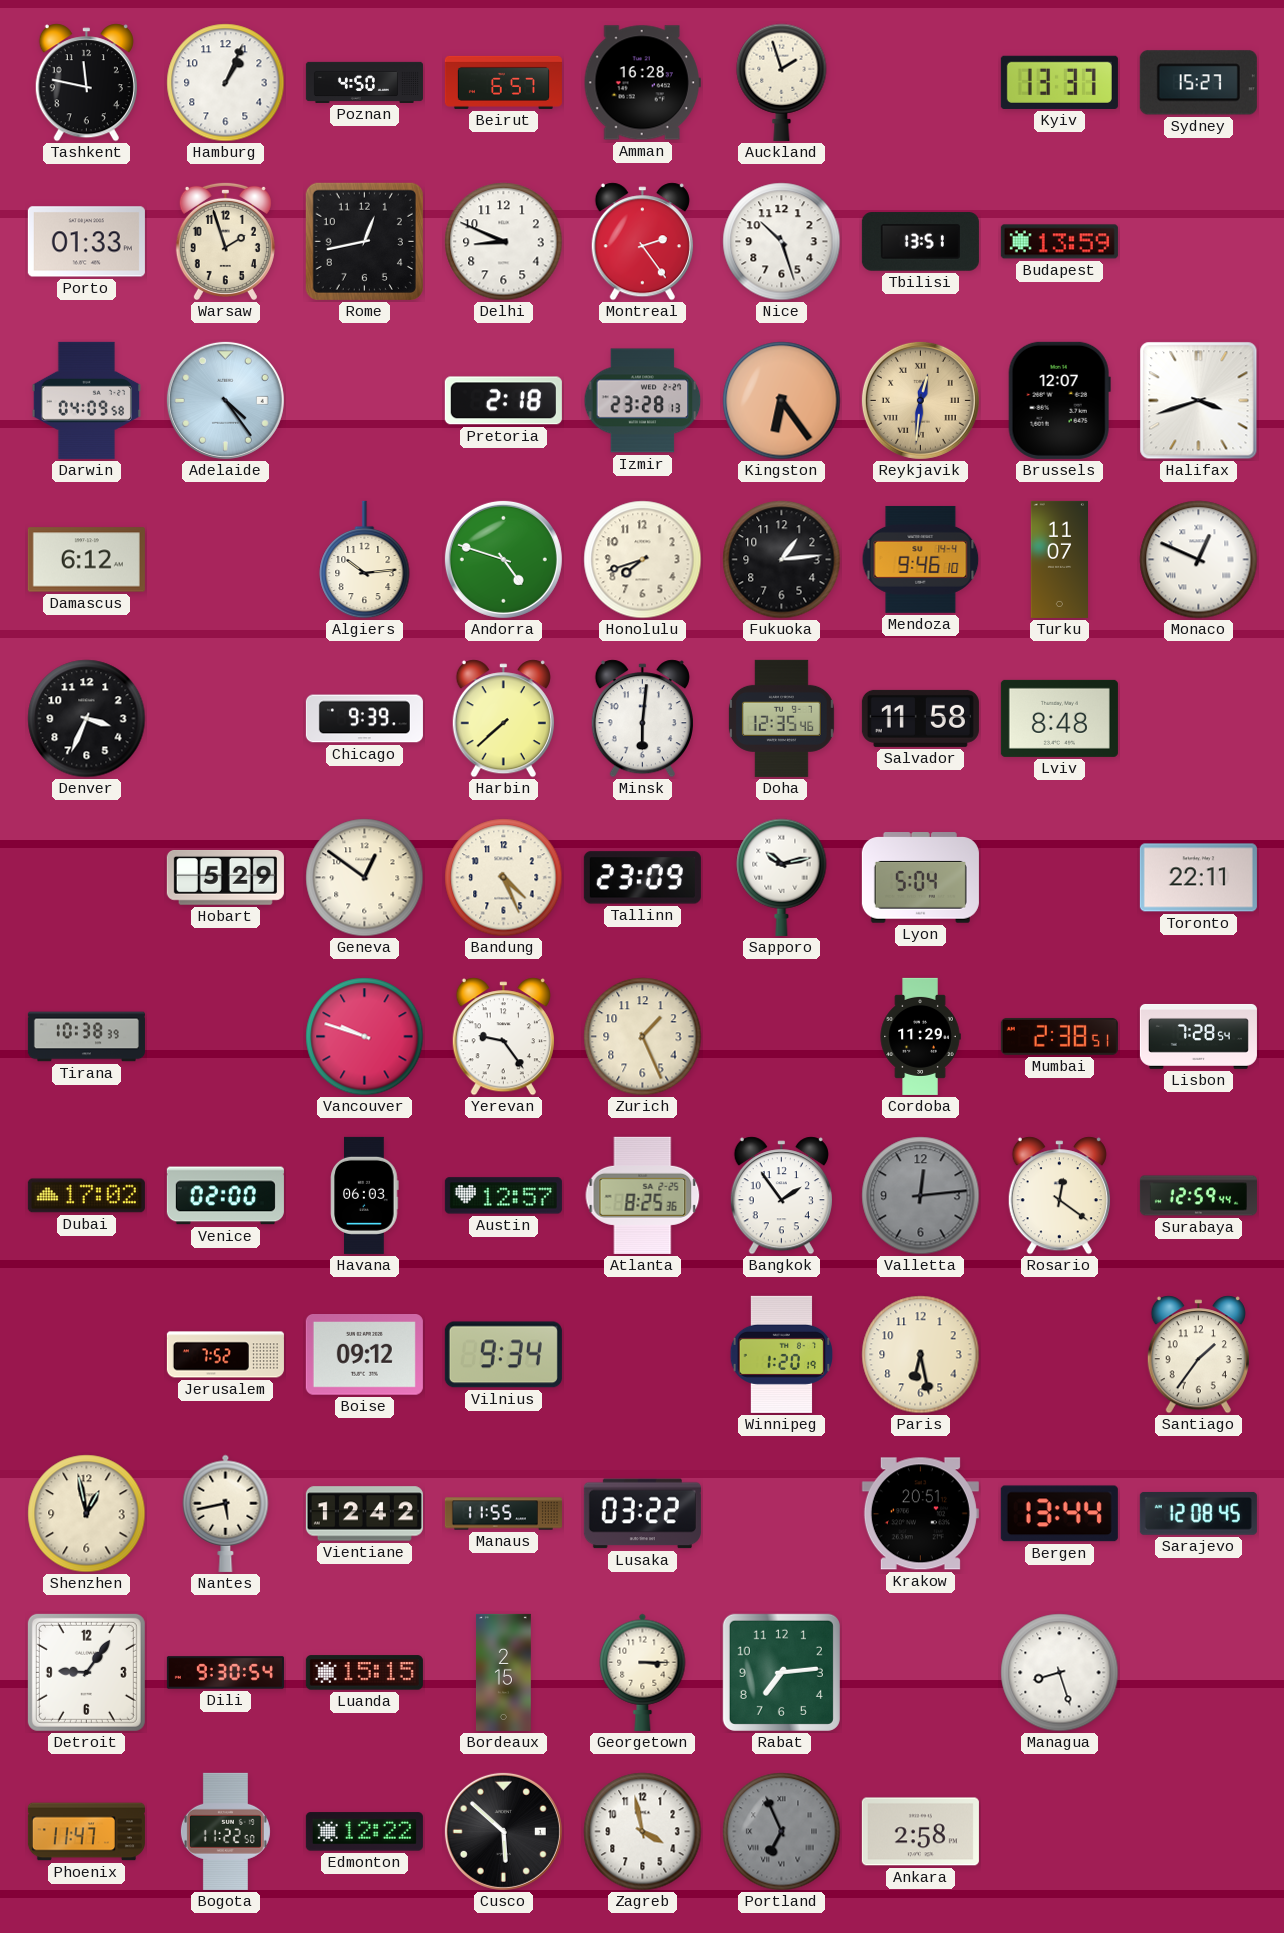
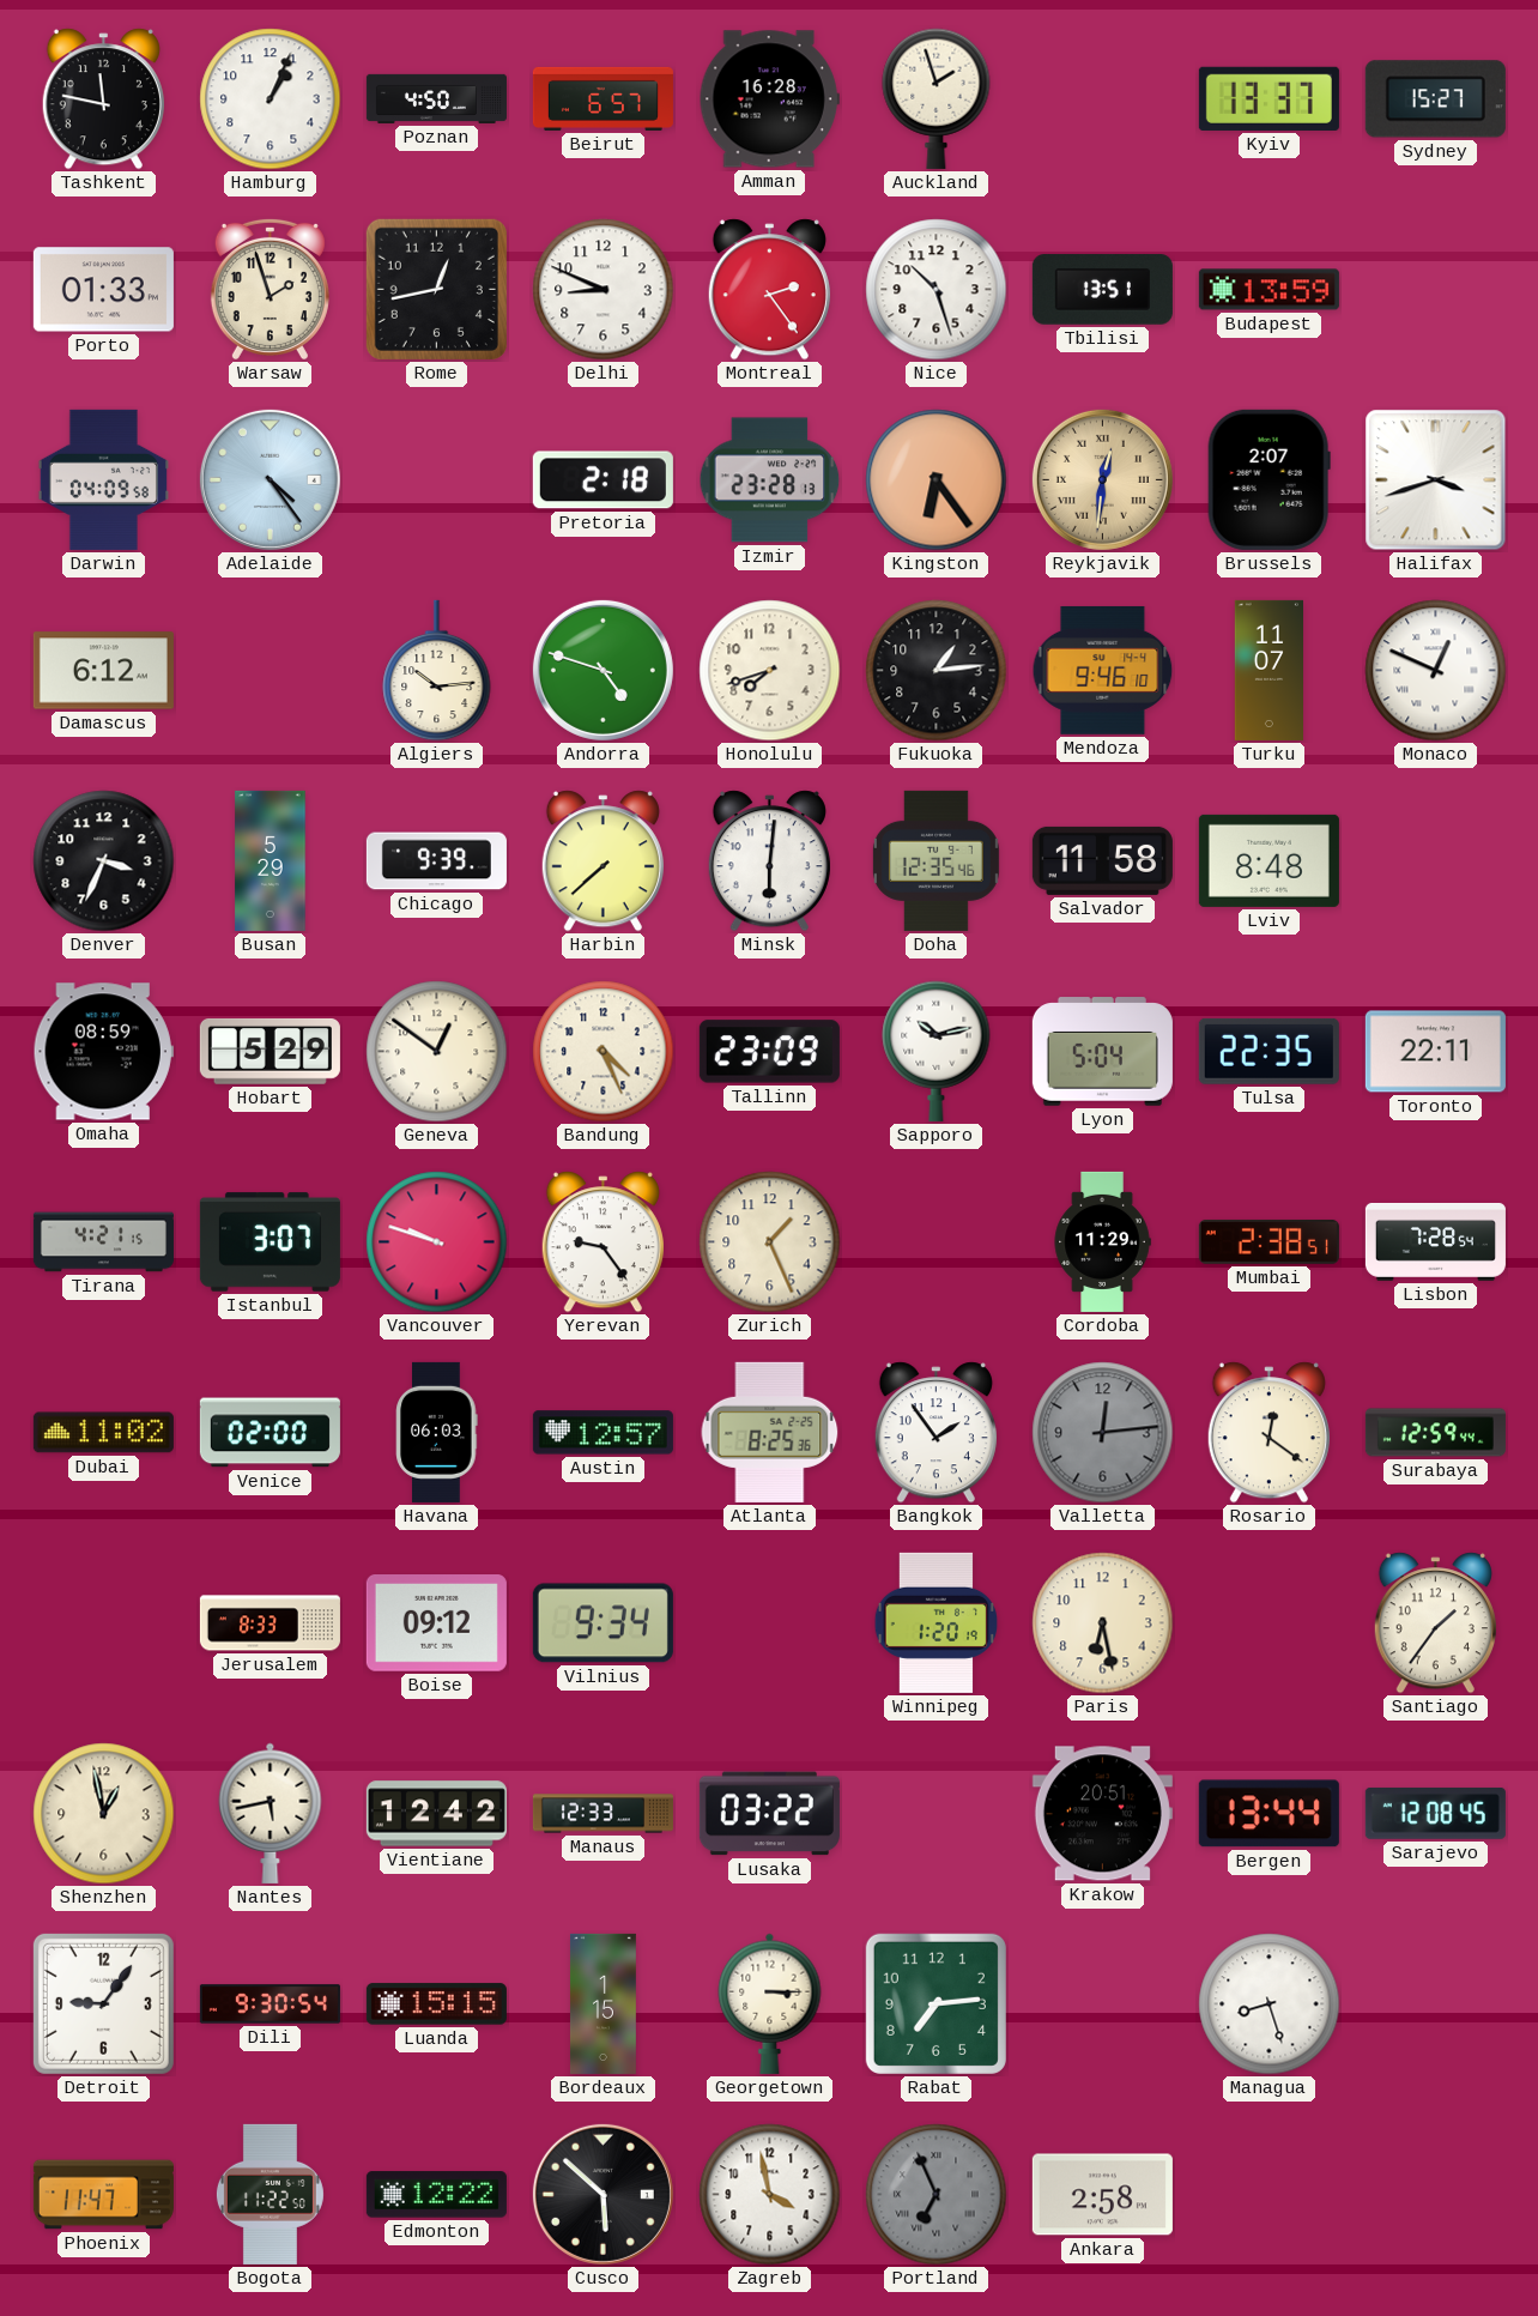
Brussels: 12:07 -> 2:07
Busan: none -> 5:29
Omaha: none -> 08:59
Tulsa: none -> 22:35
Tirana: 10:38 -> 4:21
Istanbul: none -> 3:07
Dubai: 17:02 -> 11:02
Jerusalem: 7:52 -> 8:33
Manaus: 11:55 -> 12:33
Bordeaux: 2:15 -> 1:15
